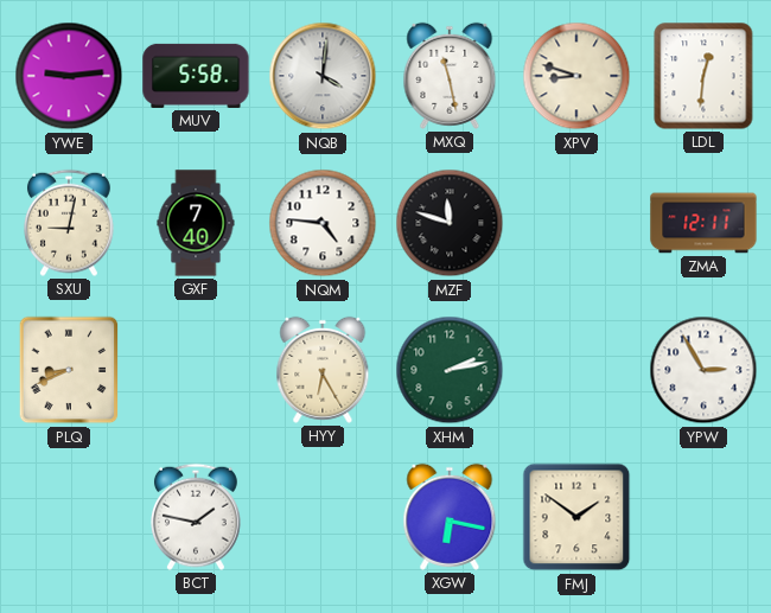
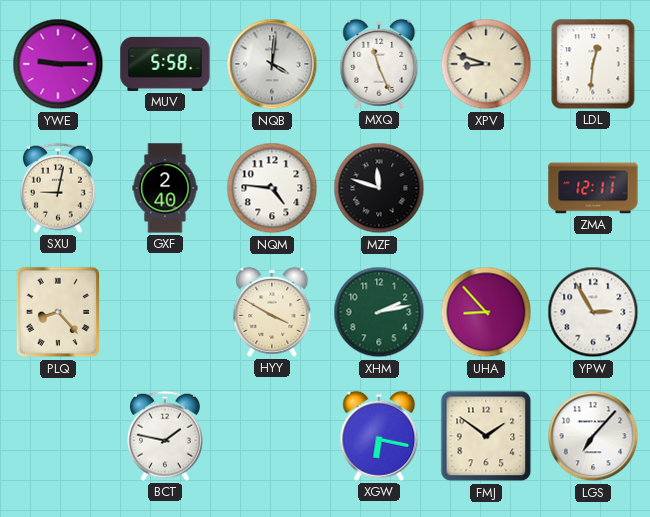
YWE: 9:14 -> 9:15
MXQ: 11:28 -> 11:26
GXF: 7:40 -> 2:40
PLQ: 8:41 -> 8:23
HYY: 6:25 -> 3:50
UHA: none -> 8:53
LGS: none -> 7:07
